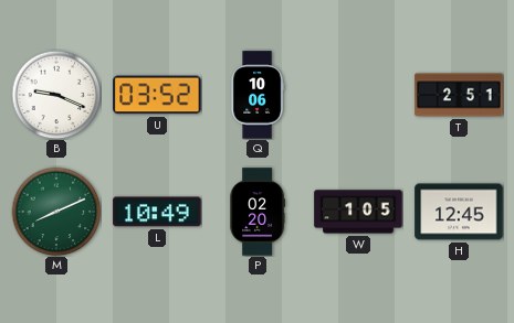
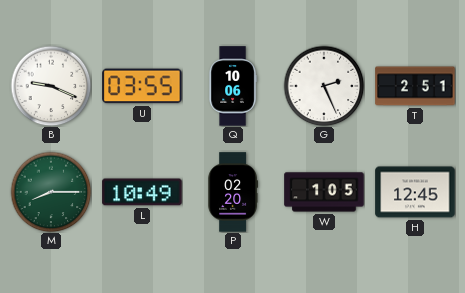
U: 03:52 -> 03:55
G: none -> 2:26
M: 8:11 -> 8:15
